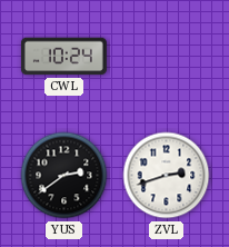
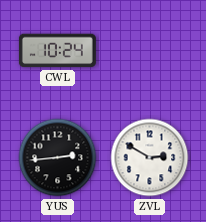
YUS: 2:39 -> 2:44
ZVL: 2:42 -> 2:50
